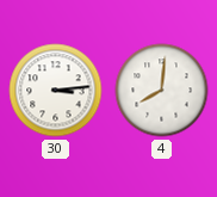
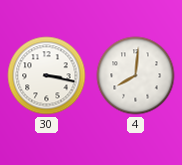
30: 3:14 -> 3:17
